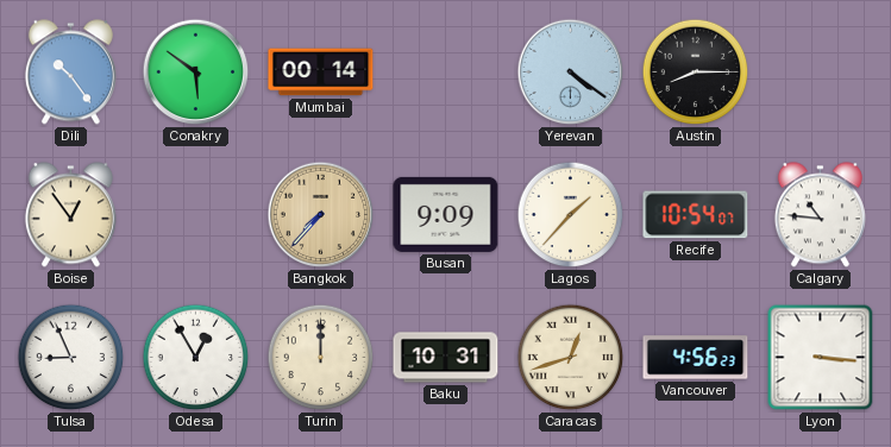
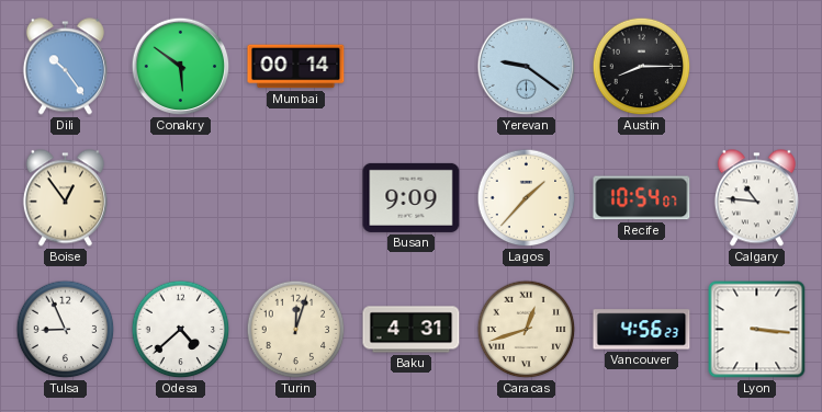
Yerevan: 4:21 -> 9:21
Bangkok: 7:37 -> none
Odesa: 12:55 -> 4:38
Turin: 12:00 -> 12:03
Baku: 10:31 -> 4:31
